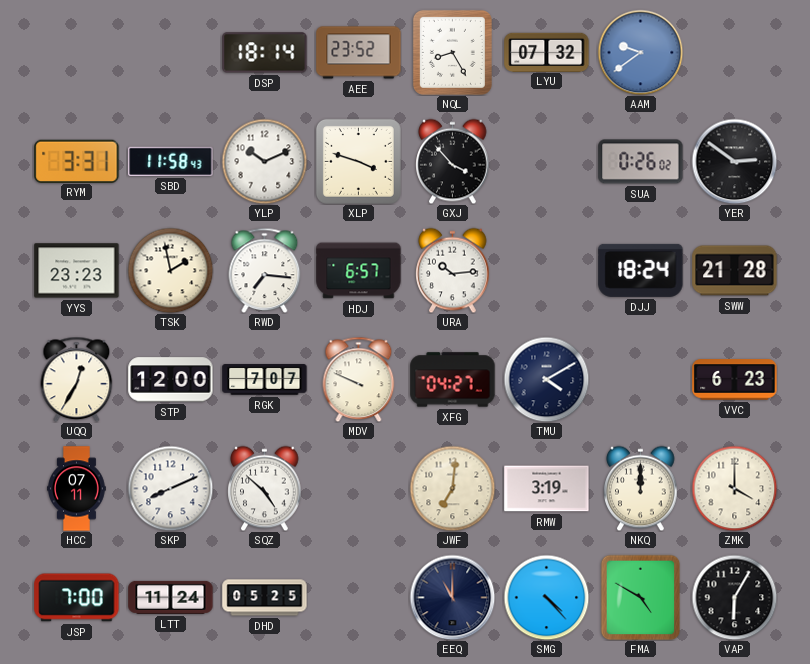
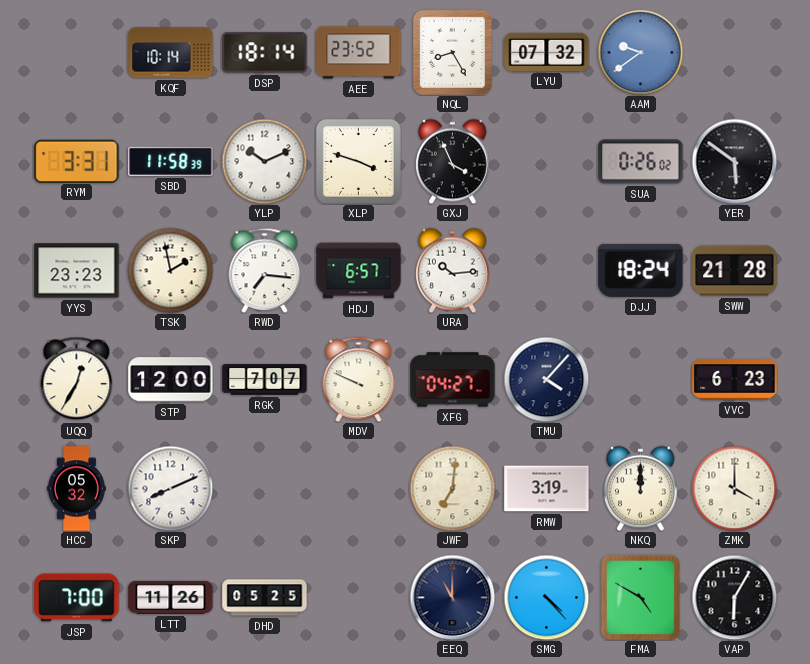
KQF: none -> 10:14
SBD: 11:58:43 -> 11:58:39
GXJ: 3:53 -> 3:56
YER: 2:51 -> 5:51
TMU: 4:10 -> 4:07
HCC: 07:11 -> 05:32
SQZ: 4:52 -> none
LTT: 11:24 -> 11:26
